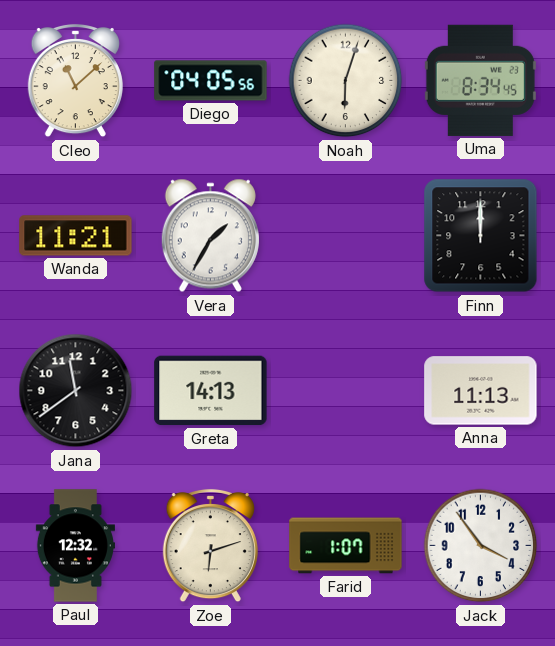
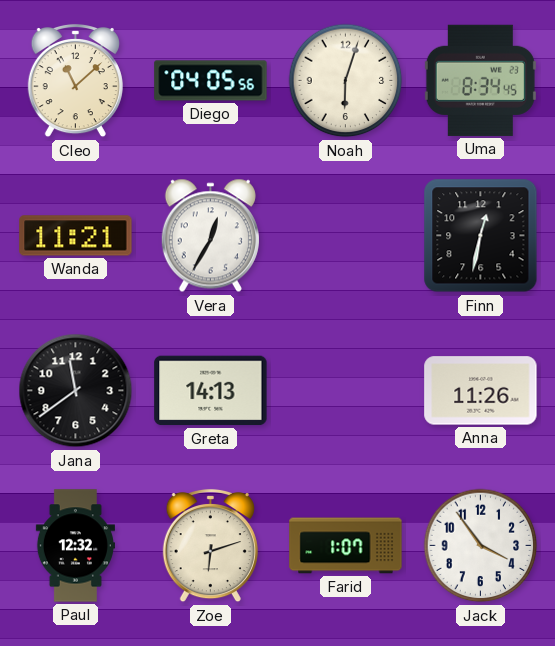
Vera: 1:35 -> 12:35
Finn: 12:00 -> 12:32
Anna: 11:13 -> 11:26
